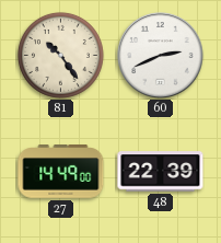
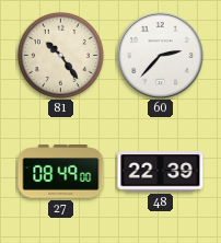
60: 2:41 -> 2:37
27: 14:49 -> 08:49
